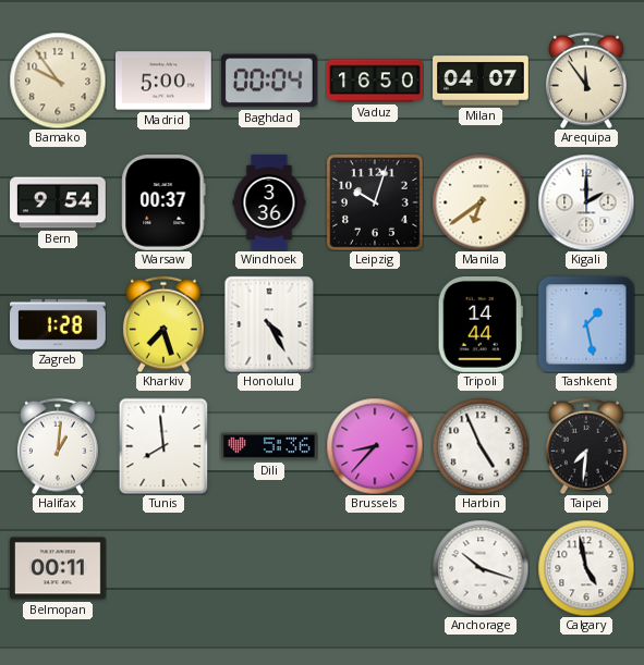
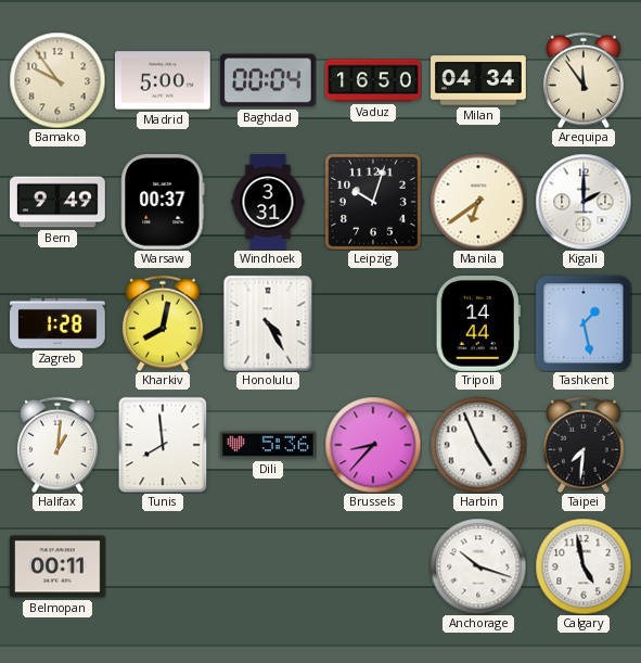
Milan: 04:07 -> 04:34
Bern: 9:54 -> 9:49
Windhoek: 3:36 -> 3:31
Kharkiv: 7:27 -> 8:02
